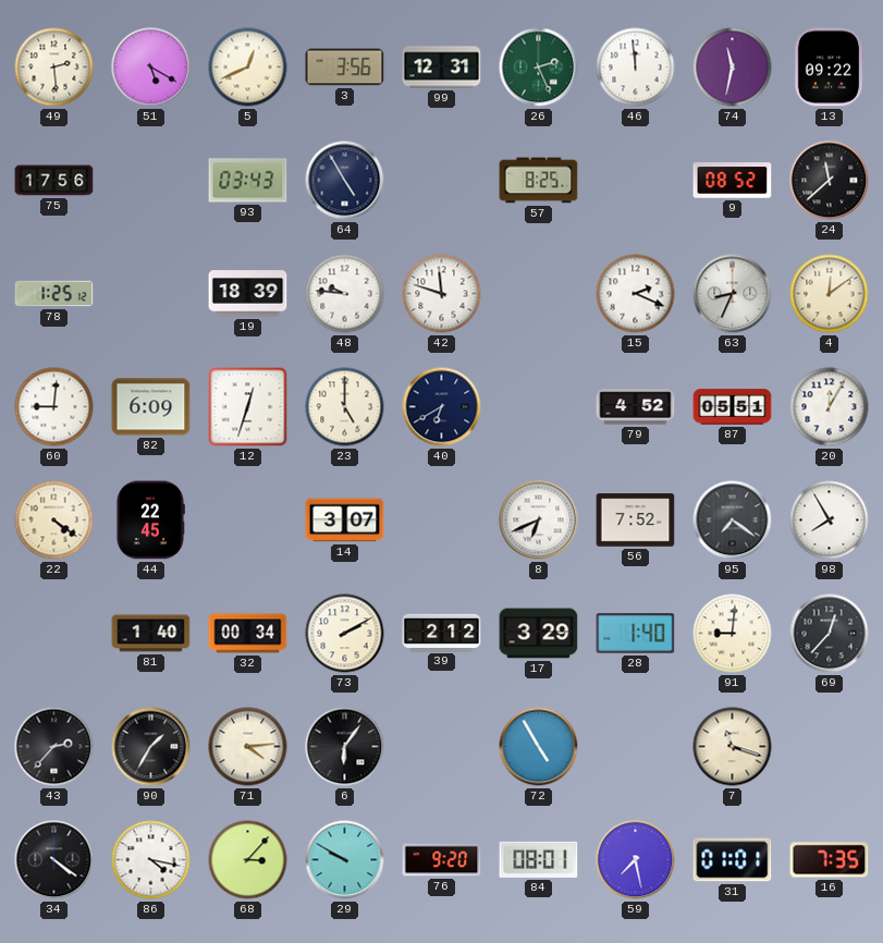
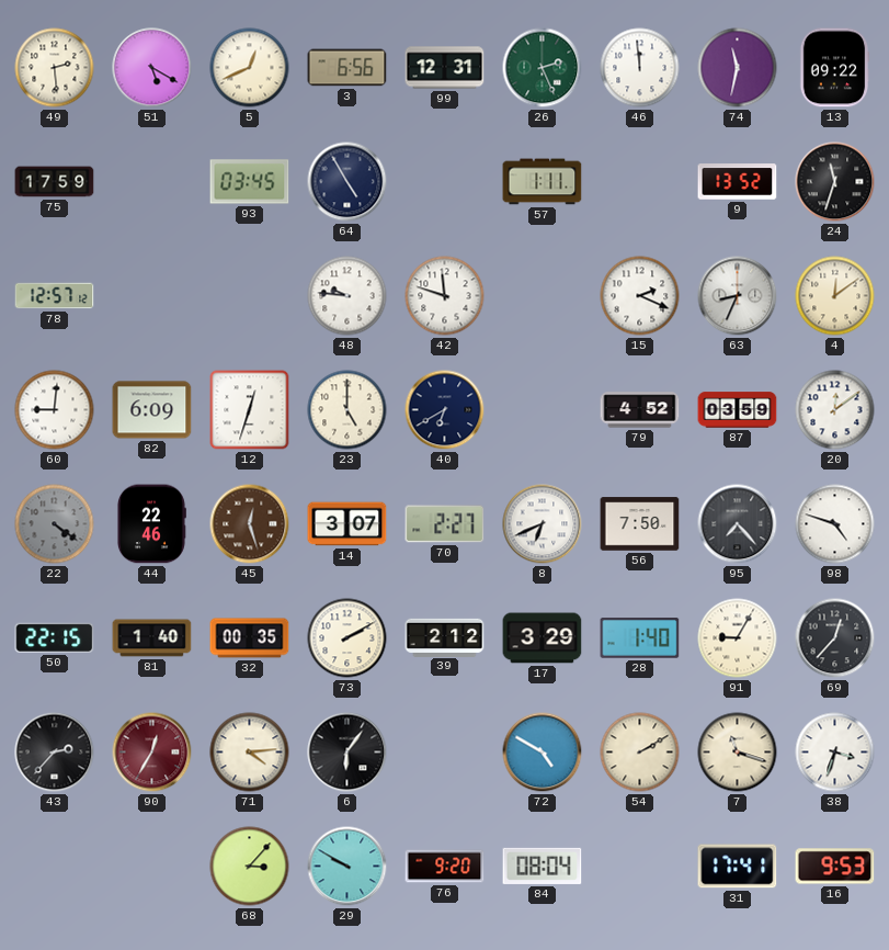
3: 3:56 -> 6:56
75: 17:56 -> 17:59
93: 03:43 -> 03:45
57: 8:25 -> 1:11
9: 08:52 -> 13:52
24: 11:38 -> 11:33
78: 1:25 -> 12:57
19: 18:39 -> none
87: 05:51 -> 03:59
20: 12:05 -> 12:09
22 dial: cream -> grey
44: 22:45 -> 22:46
45: none -> 12:27
70: none -> 2:27
56: 7:52 -> 7:50
95: 7:21 -> 7:23
98: 7:55 -> 4:48
50: none -> 22:15
32: 00:34 -> 00:35
91: 9:01 -> 9:05
90: 1:35 -> 12:35
90 dial: black -> burgundy
72: 4:55 -> 4:50
54: none -> 2:10
38: none -> 3:33
34: 4:21 -> none
86: 4:17 -> none
84: 08:01 -> 08:04
59: 7:28 -> none
31: 01:01 -> 17:41
16: 7:35 -> 9:53
